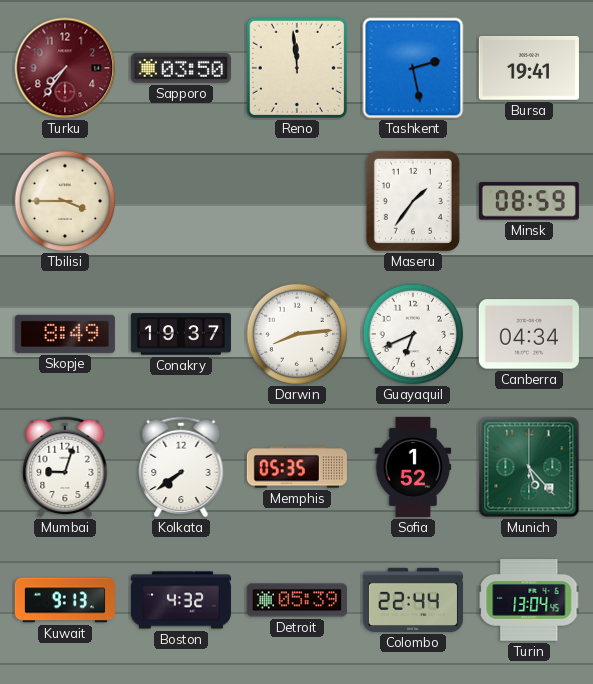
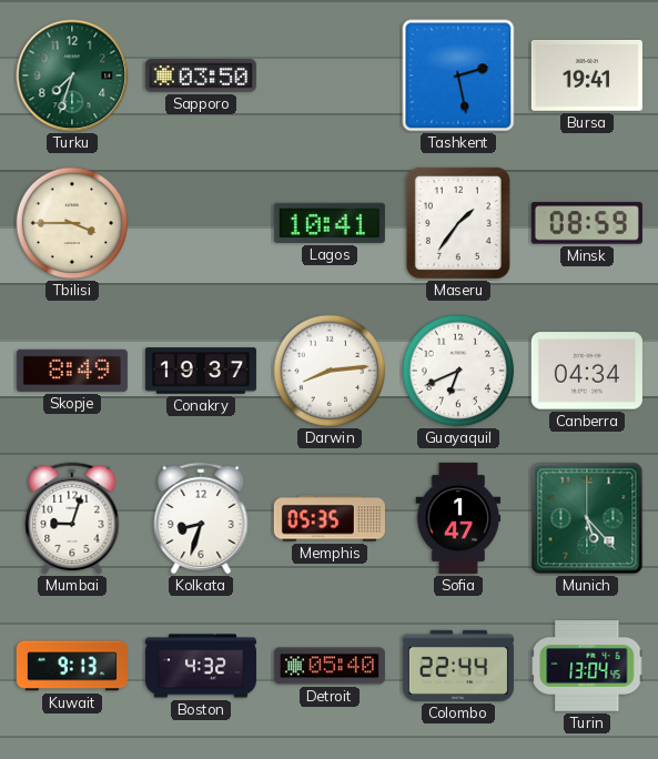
Turku: 7:36 -> 7:33
Turku dial: burgundy -> green
Reno: 11:59 -> none
Lagos: none -> 10:41
Kolkata: 7:39 -> 8:33
Sofia: 1:52 -> 1:47
Detroit: 05:39 -> 05:40
